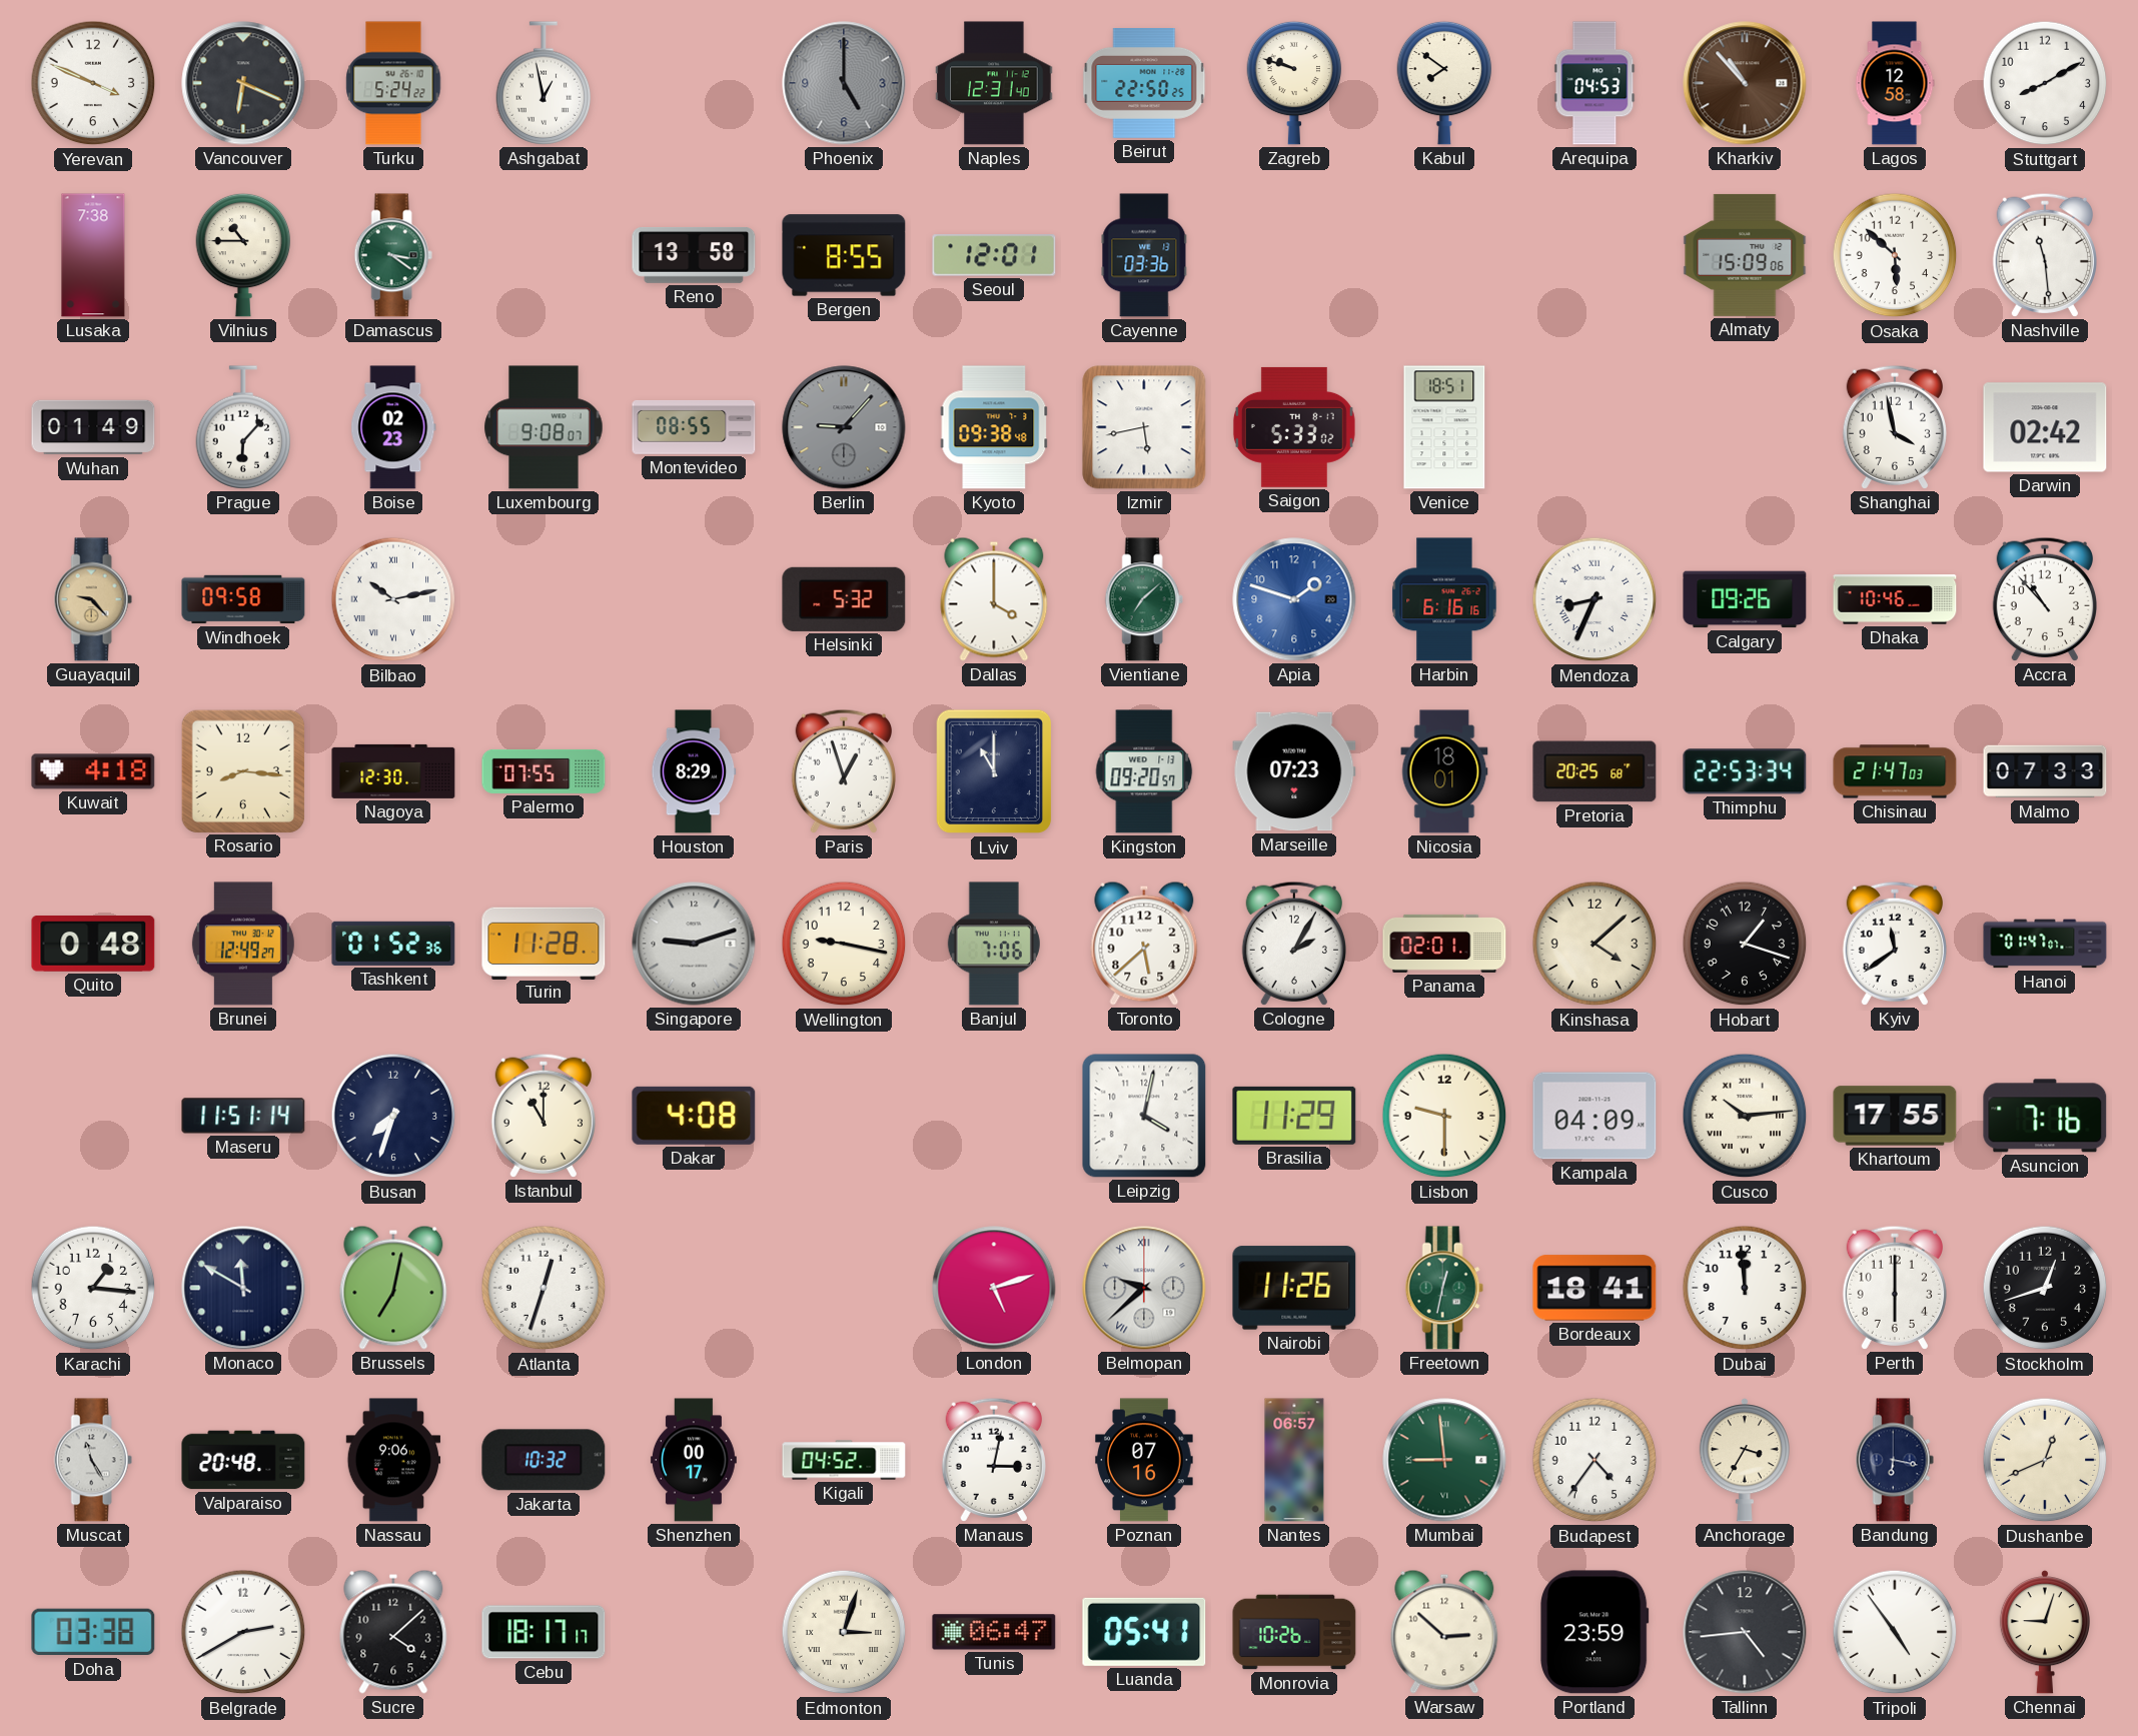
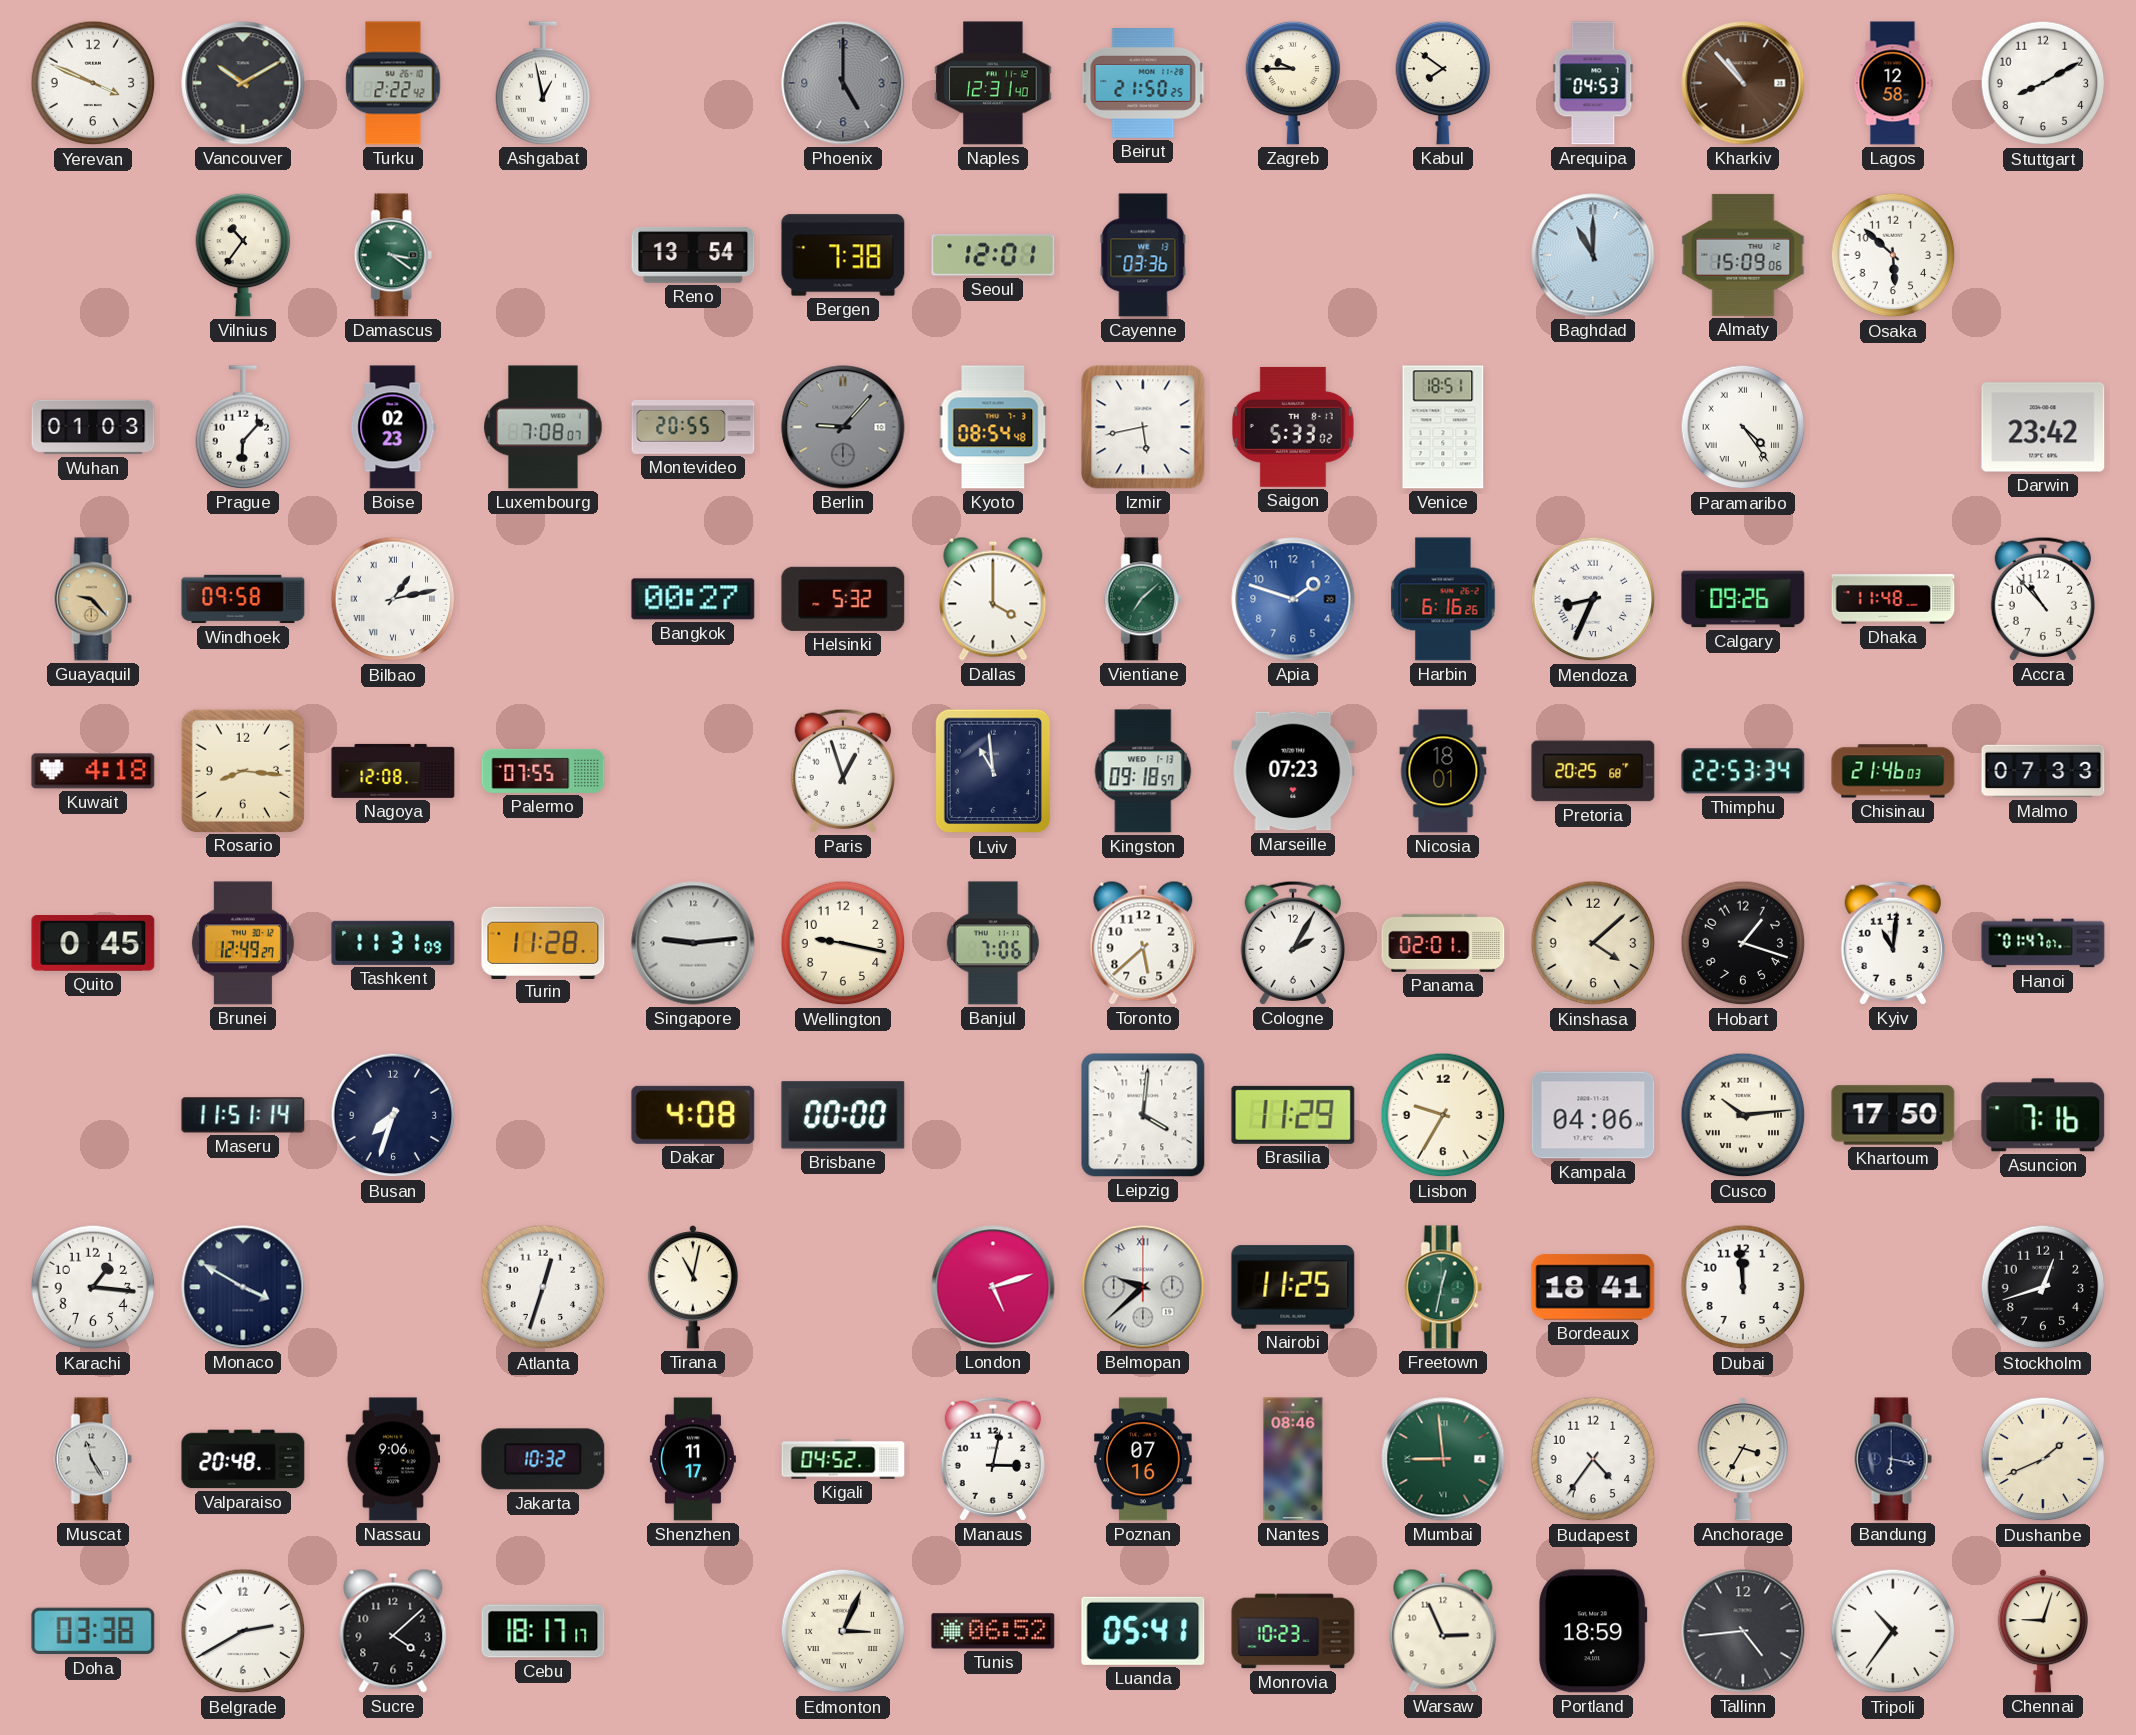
Vancouver: 6:19 -> 10:10
Turku: 5:24 -> 2:22
Beirut: 22:50 -> 21:50
Zagreb: 9:48 -> 9:45
Lusaka: 7:38 -> none
Vilnius: 10:45 -> 10:36
Reno: 13:58 -> 13:54
Bergen: 8:55 -> 7:38
Baghdad: none -> 11:00
Nashville: 11:29 -> none
Wuhan: 01:49 -> 01:03
Luxembourg: 9:08 -> 7:08
Montevideo: 08:55 -> 20:55
Kyoto: 09:38 -> 08:54
Paramaribo: none -> 4:24
Shanghai: 3:58 -> none
Darwin: 02:42 -> 23:42
Bilbao: 10:13 -> 1:13
Bangkok: none -> 00:27
Harbin: 6:16:16 -> 6:16:26
Dhaka: 10:46 -> 11:48
Nagoya: 12:30 -> 12:08
Houston: 8:29 -> none
Lviv: 11:00 -> 10:59
Kingston: 09:20 -> 09:18
Chisinau: 21:47 -> 21:46
Quito: 0:48 -> 0:45
Tashkent: 01:52 -> 11:31
Singapore: 9:12 -> 9:14
Kyiv: 11:39 -> 11:01
Istanbul: 11:00 -> none
Brisbane: none -> 00:00
Leipzig: 4:02 -> 4:01
Lisbon: 9:30 -> 9:35
Kampala: 04:09 -> 04:06
Khartoum: 17:55 -> 17:50
Monaco: 11:50 -> 3:50
Brussels: 7:02 -> none
Tirana: none -> 11:02
Nairobi: 11:26 -> 11:25
Perth: 6:00 -> none
Shenzhen: 00:17 -> 11:17
Nantes: 06:57 -> 08:46
Dushanbe: 12:41 -> 1:41
Edmonton: 3:03 -> 3:04
Tunis: 06:47 -> 06:52
Monrovia: 10:26 -> 10:23
Warsaw: 2:52 -> 2:56
Portland: 23:59 -> 18:59
Tripoli: 4:54 -> 10:36
